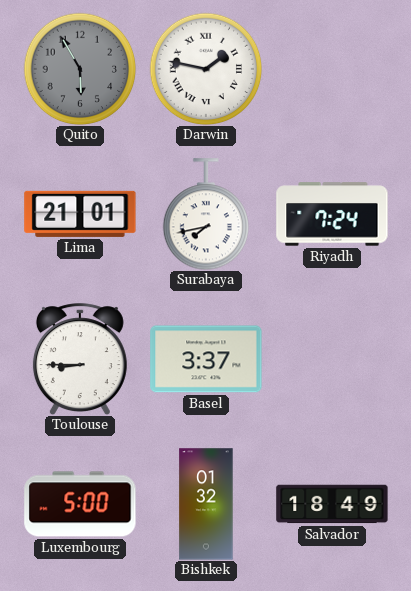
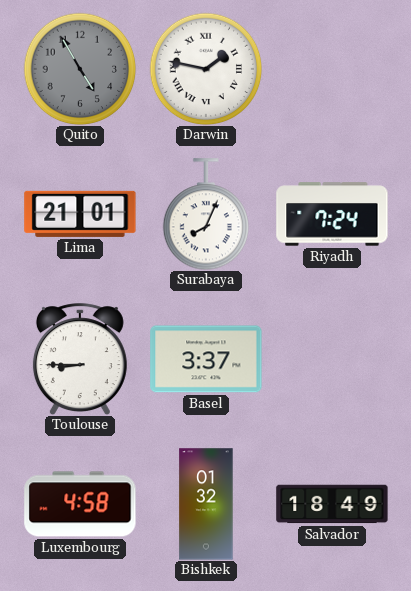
Quito: 5:55 -> 4:55
Surabaya: 7:43 -> 8:04
Luxembourg: 5:00 -> 4:58
